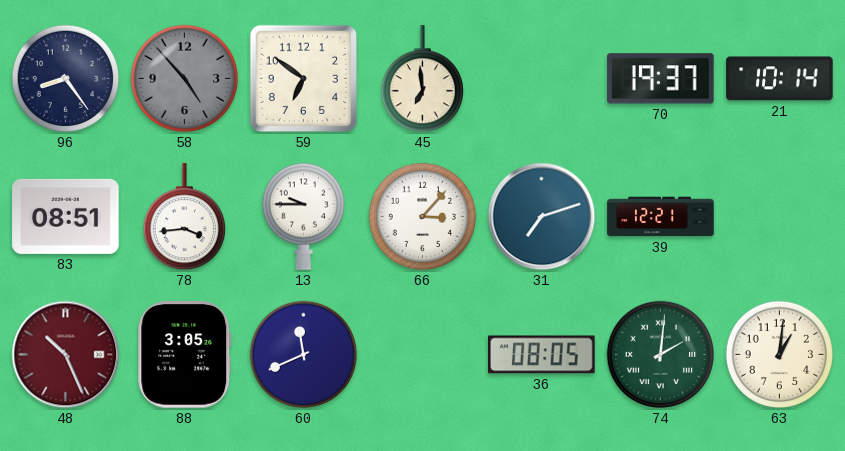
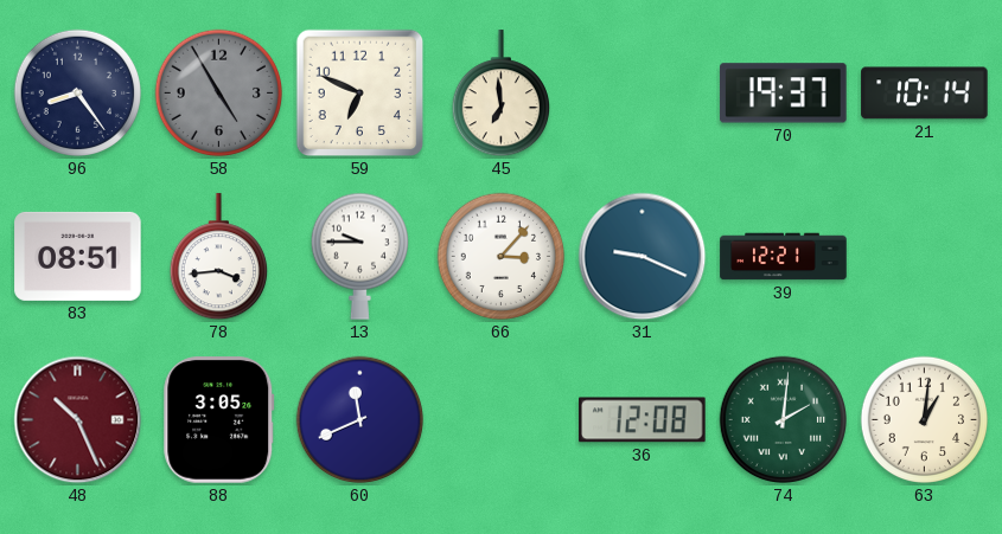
58: 4:53 -> 4:55
59: 6:51 -> 6:49
31: 7:12 -> 9:19
36: 08:05 -> 12:08
